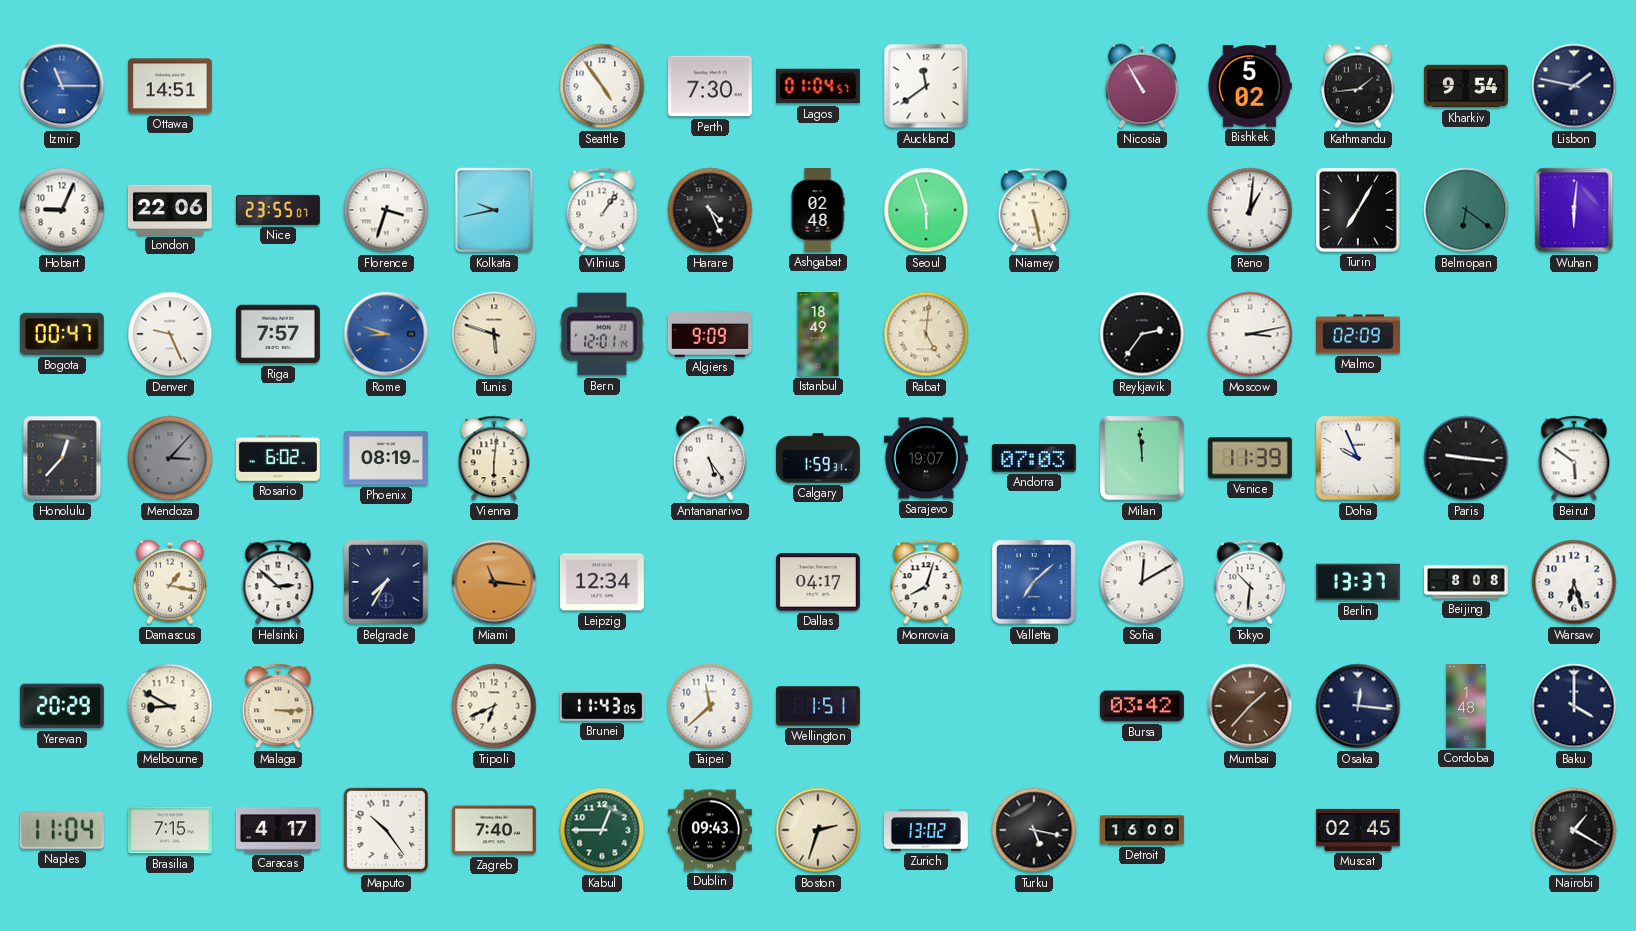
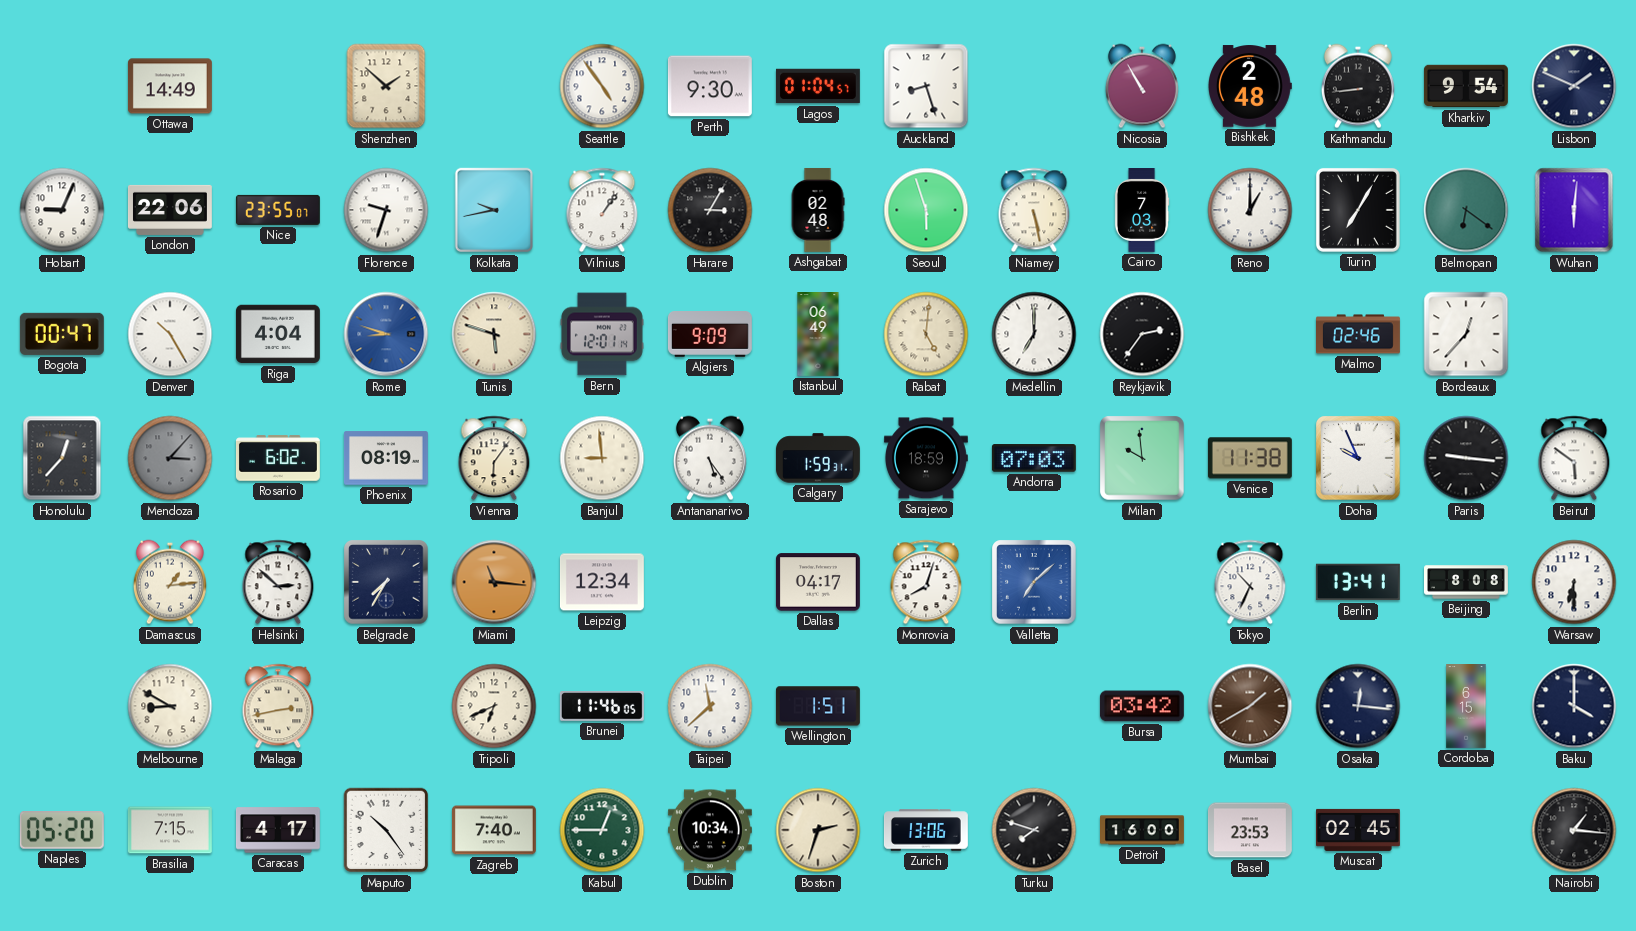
Izmir: 11:15 -> none
Ottawa: 14:51 -> 14:49
Shenzhen: none -> 1:52
Perth: 7:30 -> 9:30
Auckland: 11:39 -> 8:27
Bishkek: 5:02 -> 2:48
Kathmandu: 1:44 -> 8:44
Lisbon: 1:47 -> 1:49
Florence: 3:33 -> 9:33
Harare: 4:26 -> 3:05
Cairo: none -> 7:03
Reno: 1:01 -> 1:00
Denver: 9:26 -> 10:25
Riga: 7:57 -> 4:04
Istanbul: 18:49 -> 06:49
Medellin: none -> 7:00
Moscow: 3:13 -> none
Malmo: 02:09 -> 02:46
Bordeaux: none -> 12:37
Vienna: 6:01 -> 6:06
Banjul: none -> 8:59
Sarajevo: 19:07 -> 18:59
Milan: 11:59 -> 9:59
Venice: 11:39 -> 11:38
Damascus: 1:17 -> 1:14
Sofia: 12:10 -> none
Tokyo: 10:31 -> 10:34
Berlin: 13:37 -> 13:41
Warsaw: 6:27 -> 6:30
Yerevan: 20:29 -> none
Malaga: 3:15 -> 2:43
Brunei: 11:43 -> 11:46
Mumbai: 1:37 -> 1:40
Cordoba: 1:48 -> 6:15
Naples: 11:04 -> 05:20
Dublin: 09:43 -> 10:34
Zurich: 13:02 -> 13:06
Turku: 5:17 -> 7:48
Basel: none -> 23:53
Nairobi: 1:20 -> 1:16
